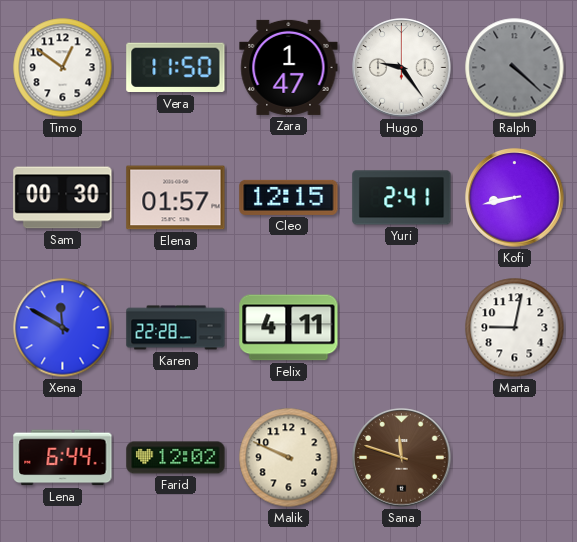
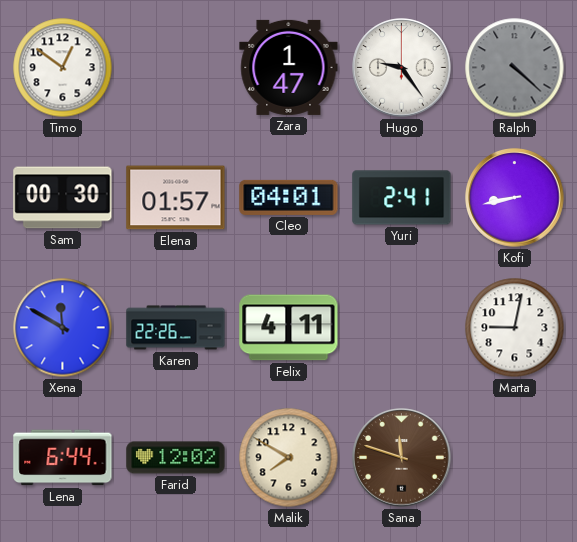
Vera: 11:50 -> none
Cleo: 12:15 -> 04:01
Karen: 22:28 -> 22:26
Malik: 9:49 -> 7:50
